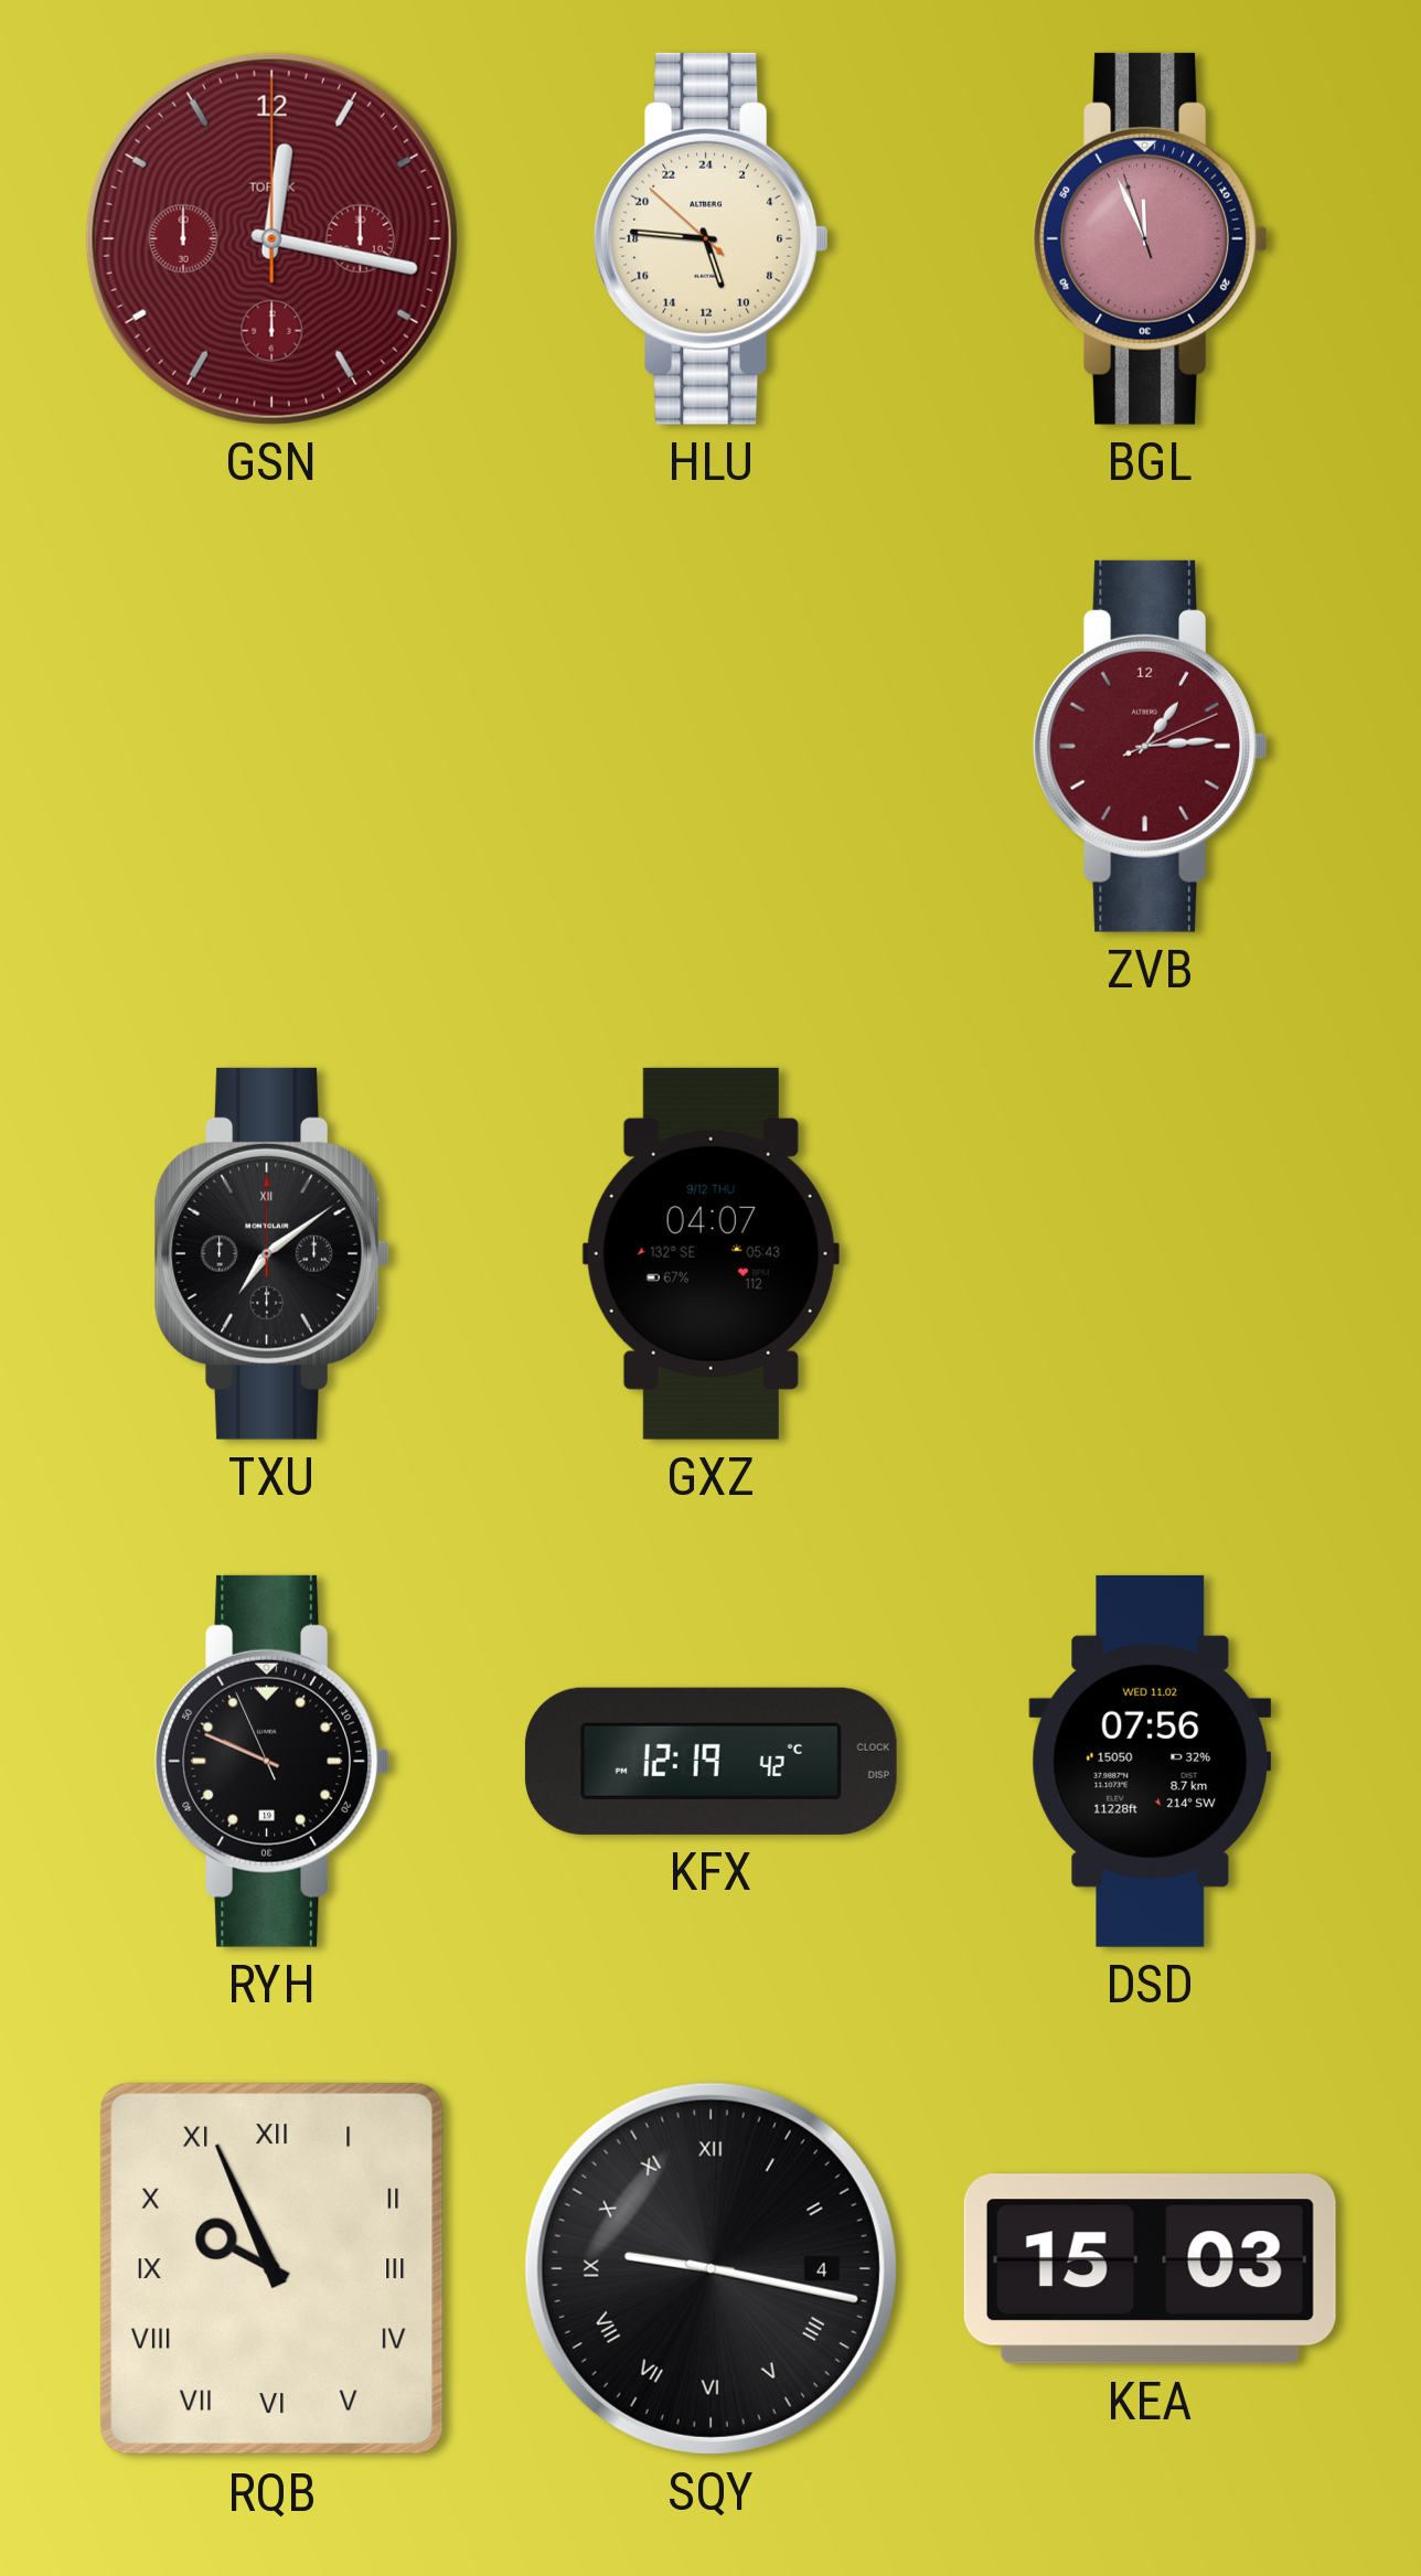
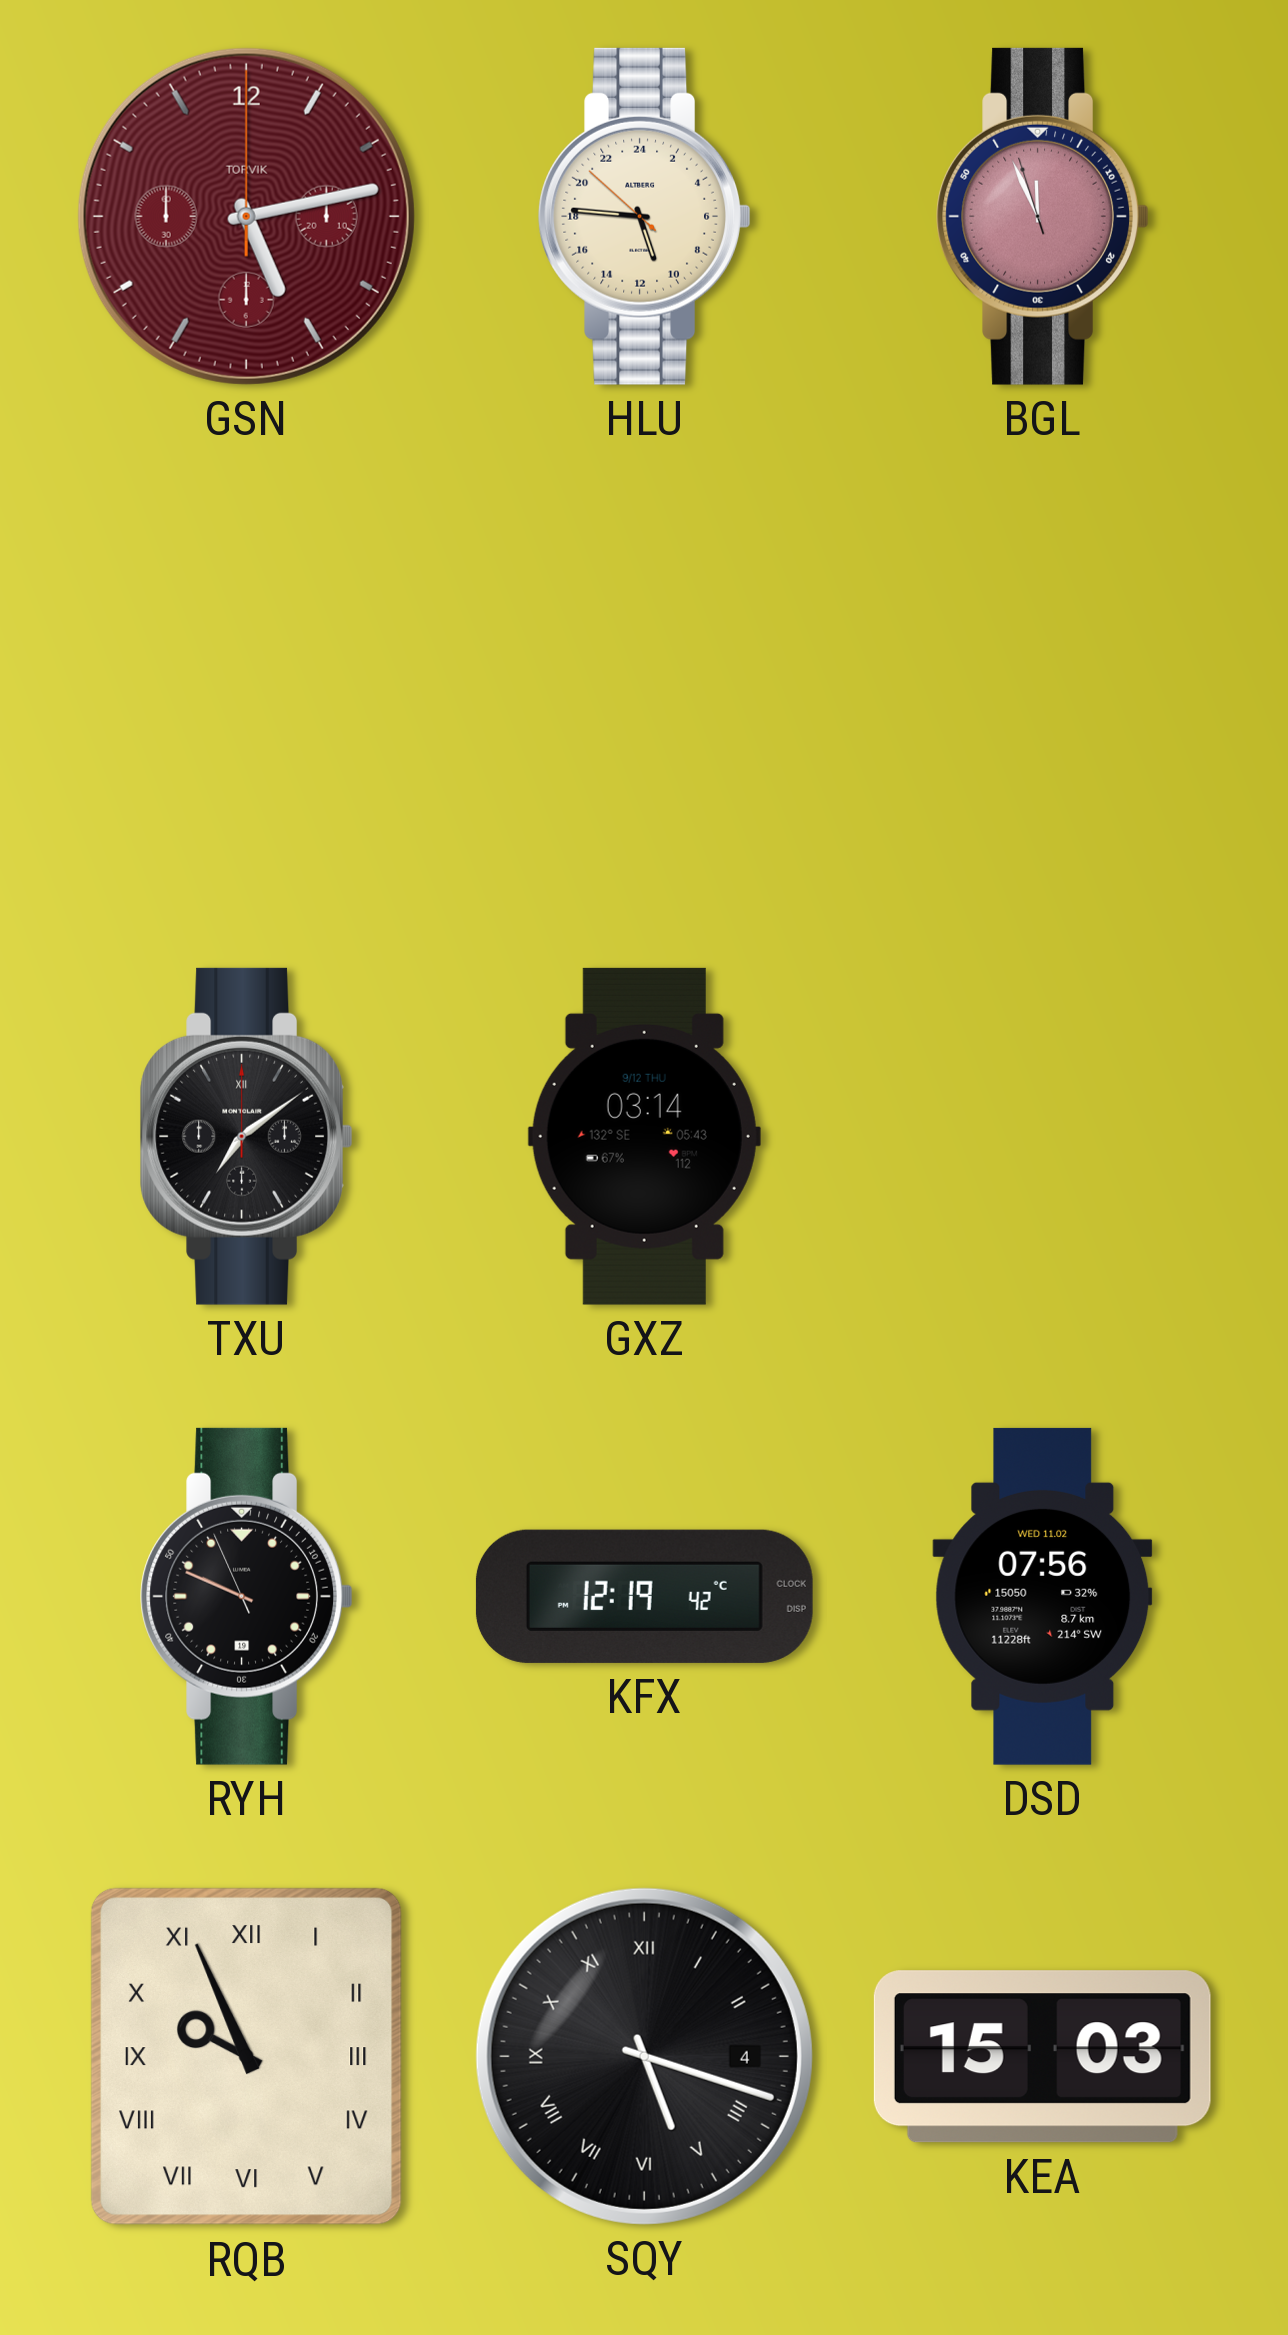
GSN: 12:17 -> 5:13
ZVB: 1:14 -> none
GXZ: 04:07 -> 03:14
SQY: 9:17 -> 5:18
